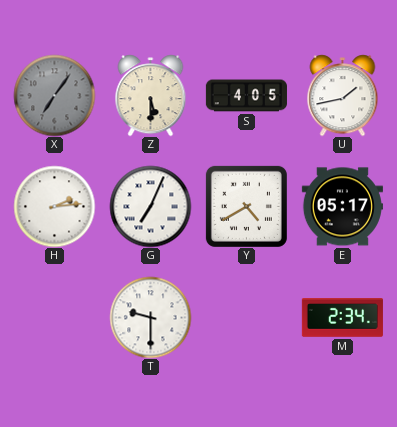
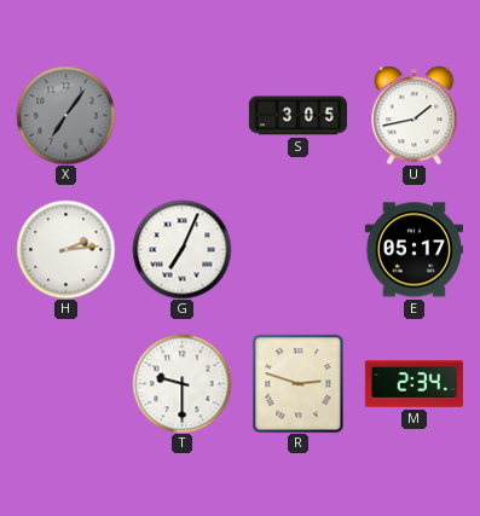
Z: 5:30 -> none
S: 4:05 -> 3:05
Y: 4:40 -> none
R: none -> 2:48
